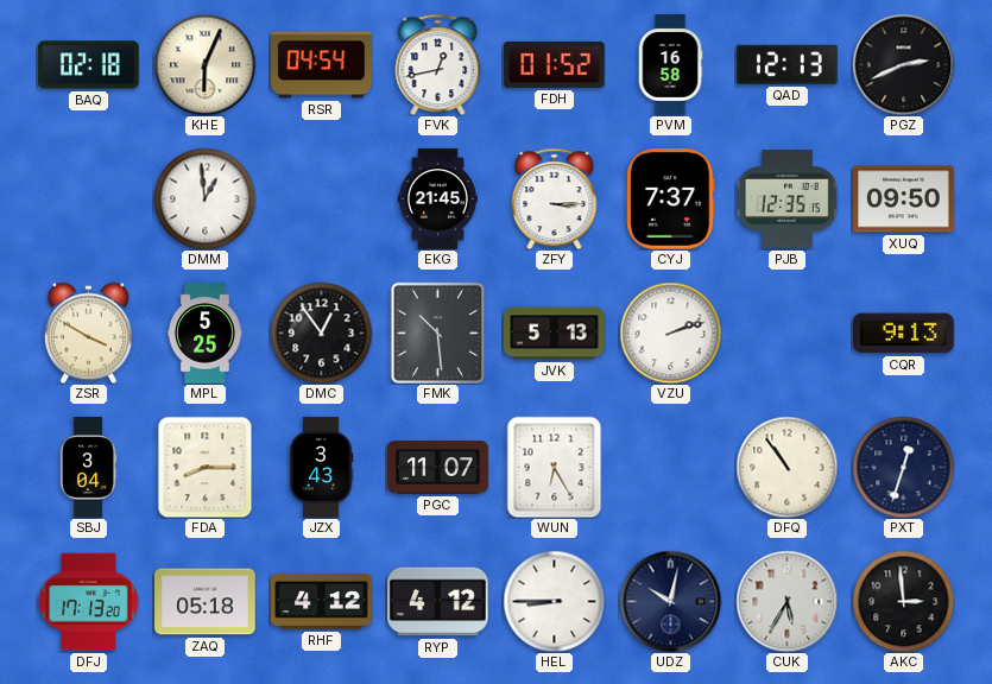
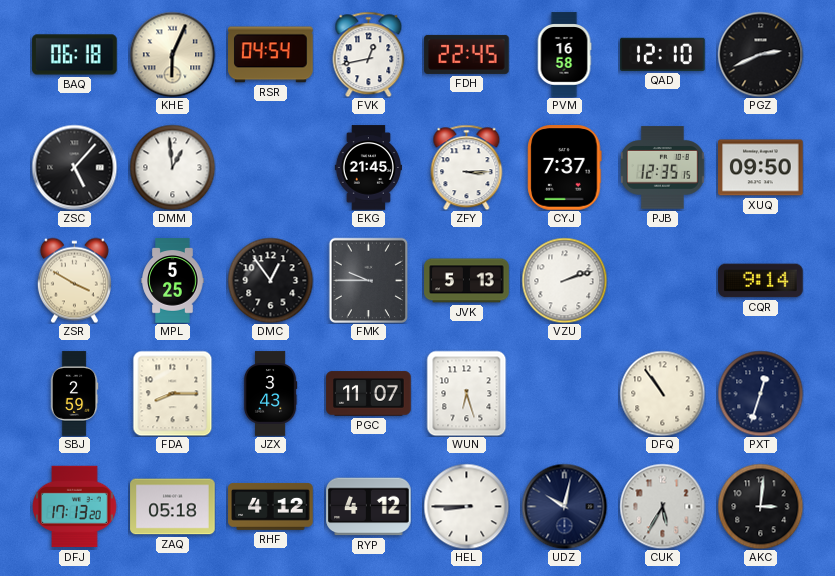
BAQ: 02:18 -> 06:18
FDH: 01:52 -> 22:45
QAD: 12:13 -> 12:10
ZSC: none -> 5:07
FMK: 10:29 -> 9:45
CQR: 9:13 -> 9:14
SBJ: 3:04 -> 2:59
WUN: 6:25 -> 6:27
AKC: 2:59 -> 3:01
